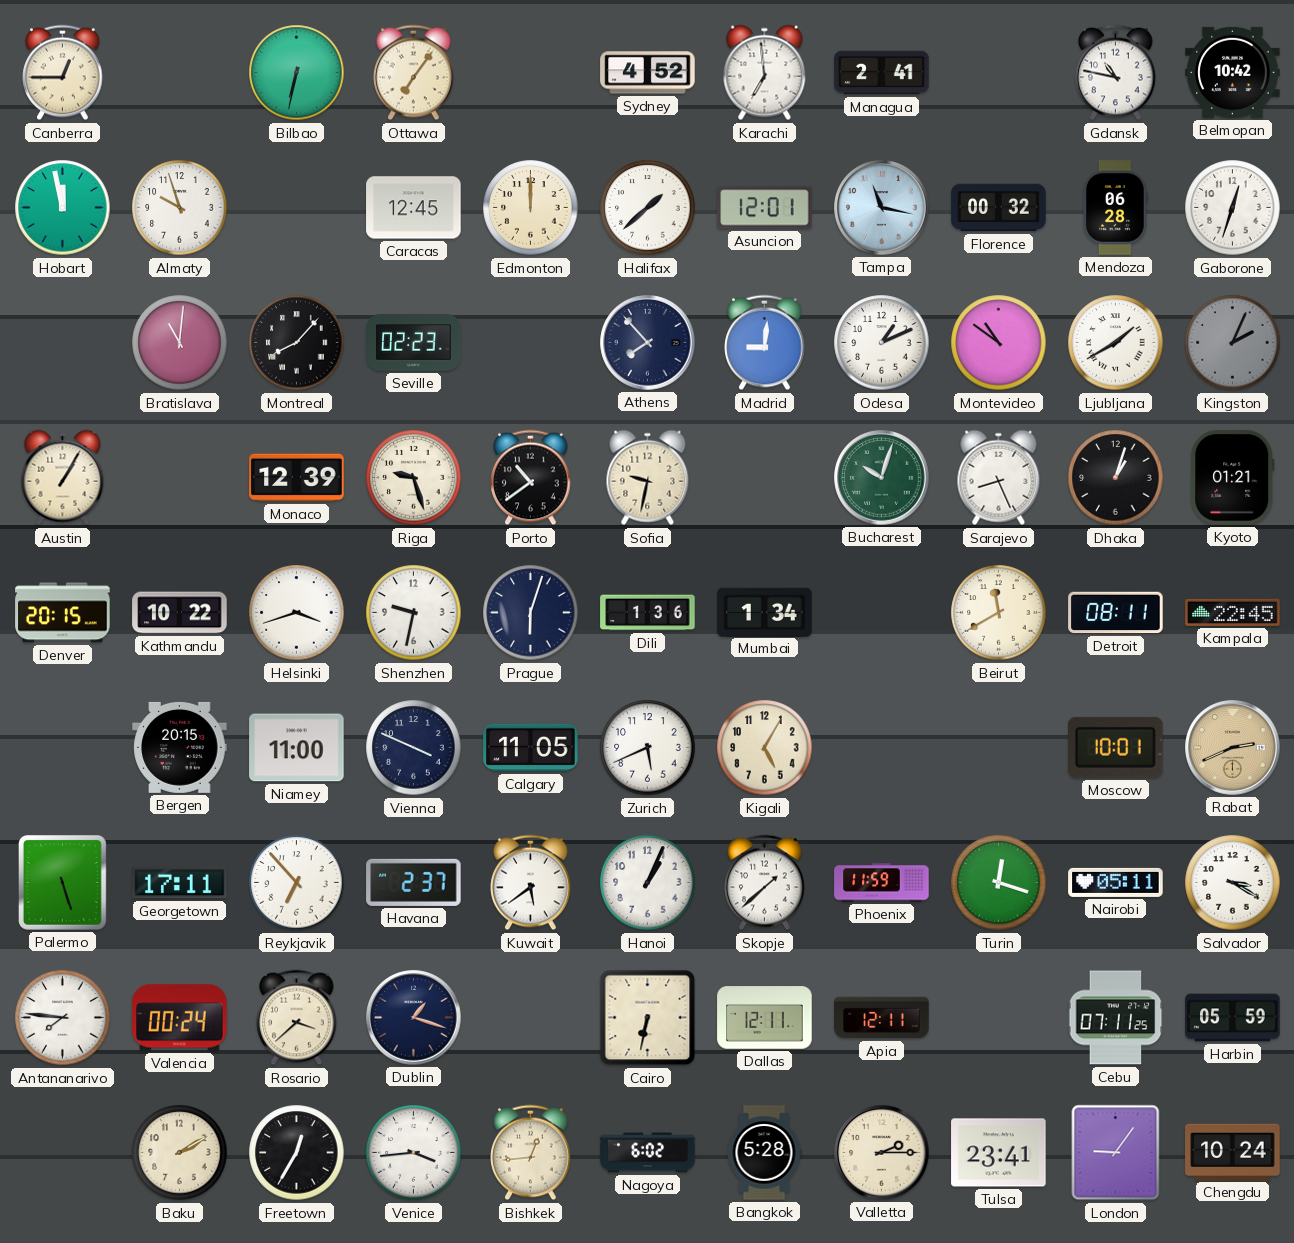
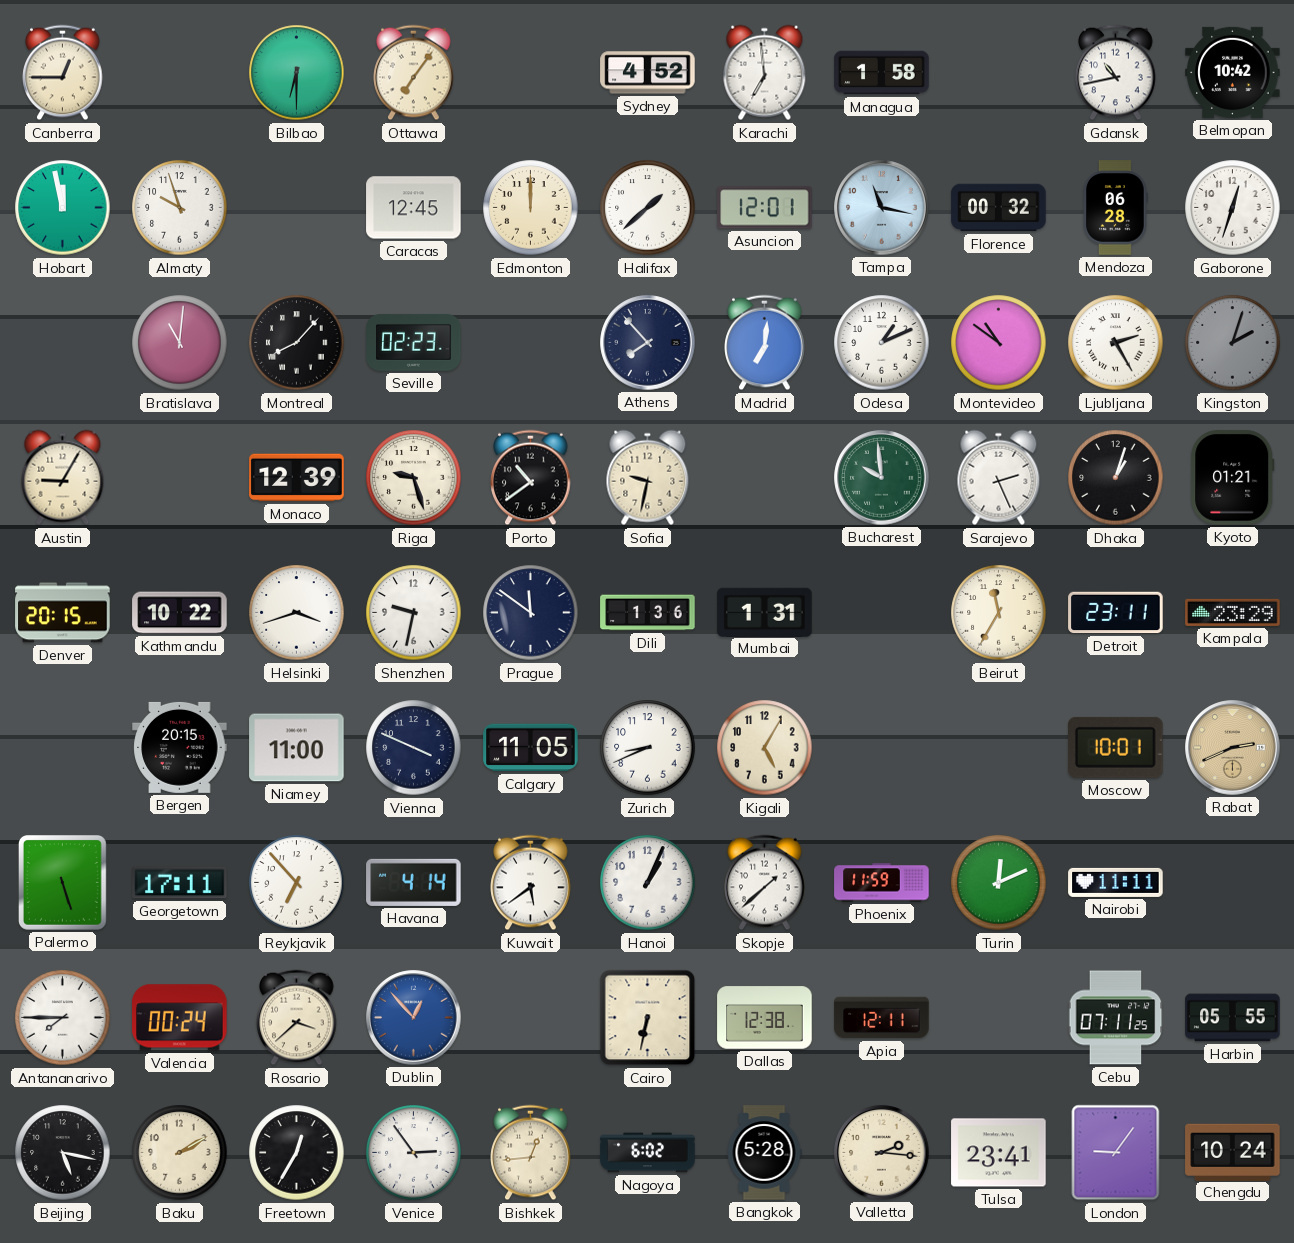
Bilbao: 6:32 -> 6:30
Managua: 2:41 -> 1:58
Gdansk: 10:47 -> 10:43
Madrid: 9:01 -> 7:01
Ljubljana: 1:40 -> 2:25
Kingston: 2:04 -> 2:03
Austin: 1:05 -> 9:05
Bucharest: 10:03 -> 9:59
Sarajevo: 8:26 -> 2:26
Prague: 6:03 -> 11:51
Mumbai: 1:34 -> 1:31
Beirut: 11:40 -> 11:35
Detroit: 08:11 -> 23:11
Kampala: 22:45 -> 23:29
Zurich: 5:41 -> 8:41
Havana: 2:37 -> 4:14
Turin: 12:18 -> 12:11
Nairobi: 05:11 -> 11:11
Salvador: 3:20 -> none
Antananarivo: 7:46 -> 7:45
Dublin: 1:18 -> 12:53
Dublin dial: navy -> blue
Dallas: 12:11 -> 12:38
Harbin: 05:59 -> 05:55
Beijing: none -> 5:17
Venice: 3:44 -> 2:54
Valletta: 2:15 -> 2:16
